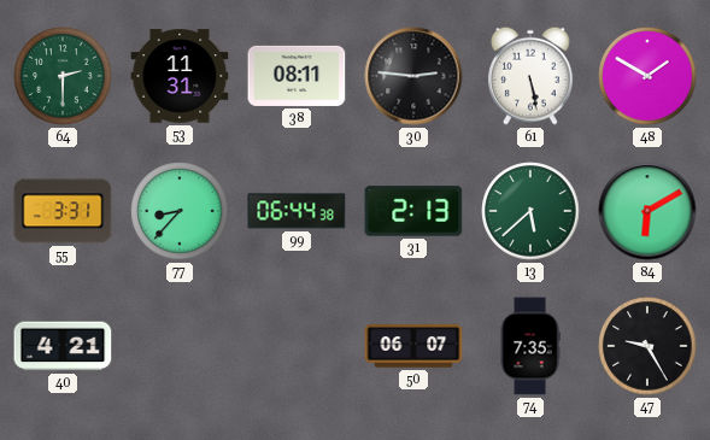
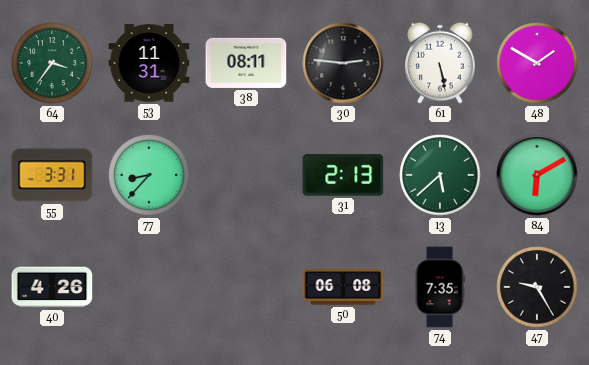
64: 2:30 -> 3:36
99: 06:44 -> none
40: 4:21 -> 4:26
50: 06:07 -> 06:08
